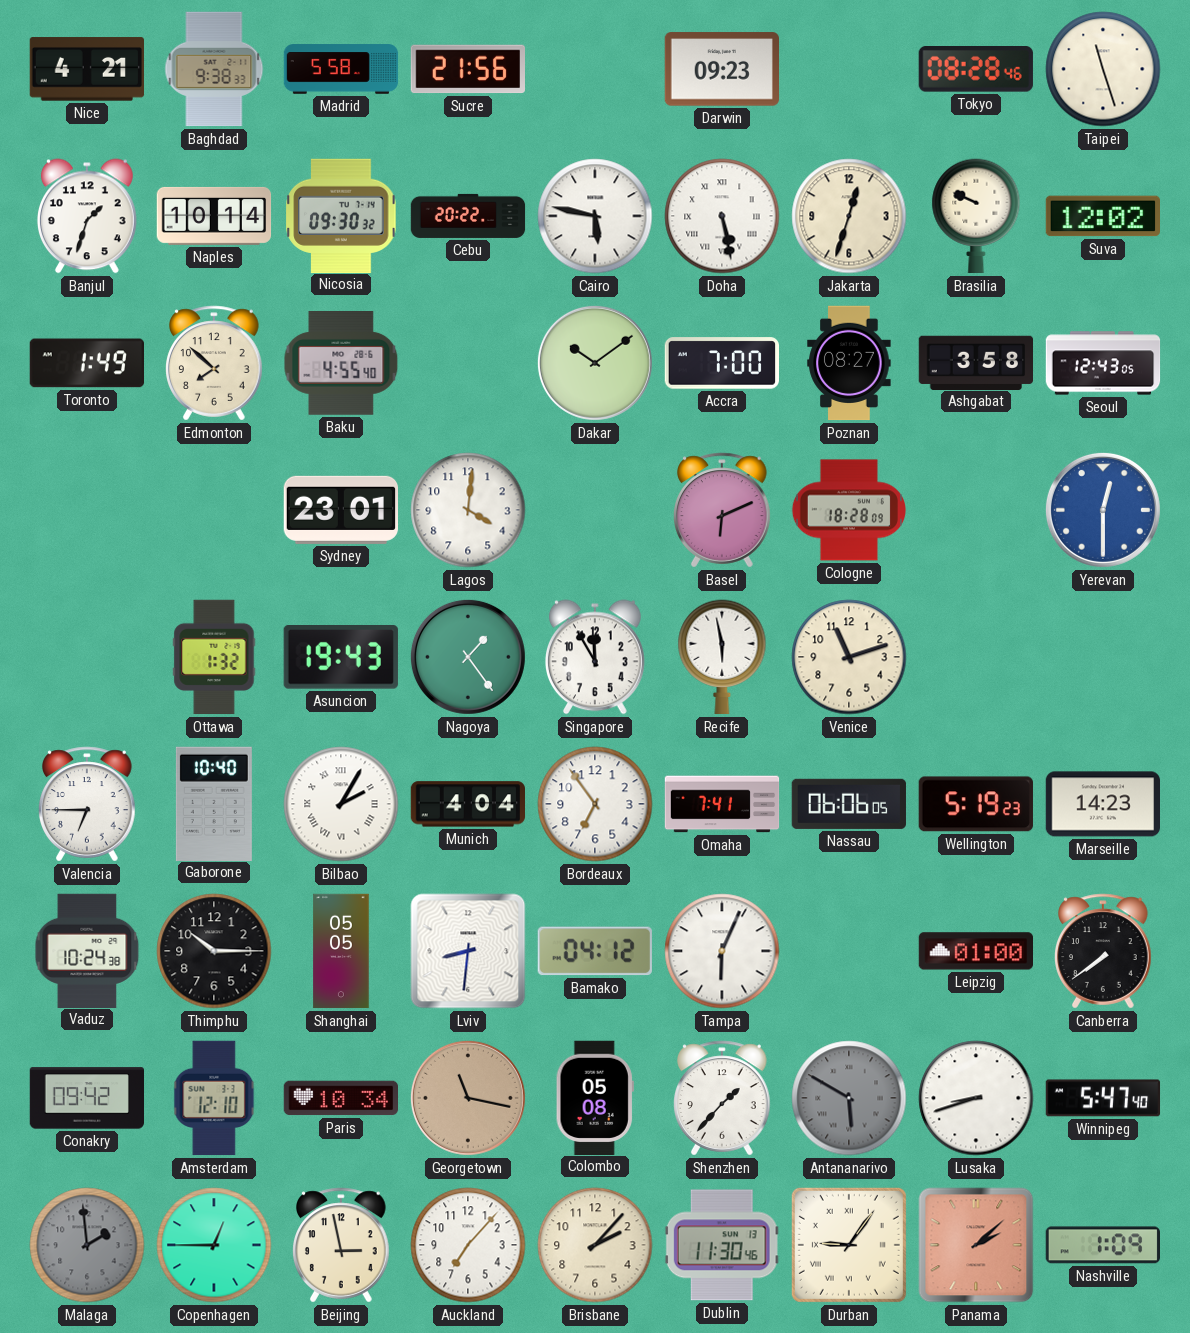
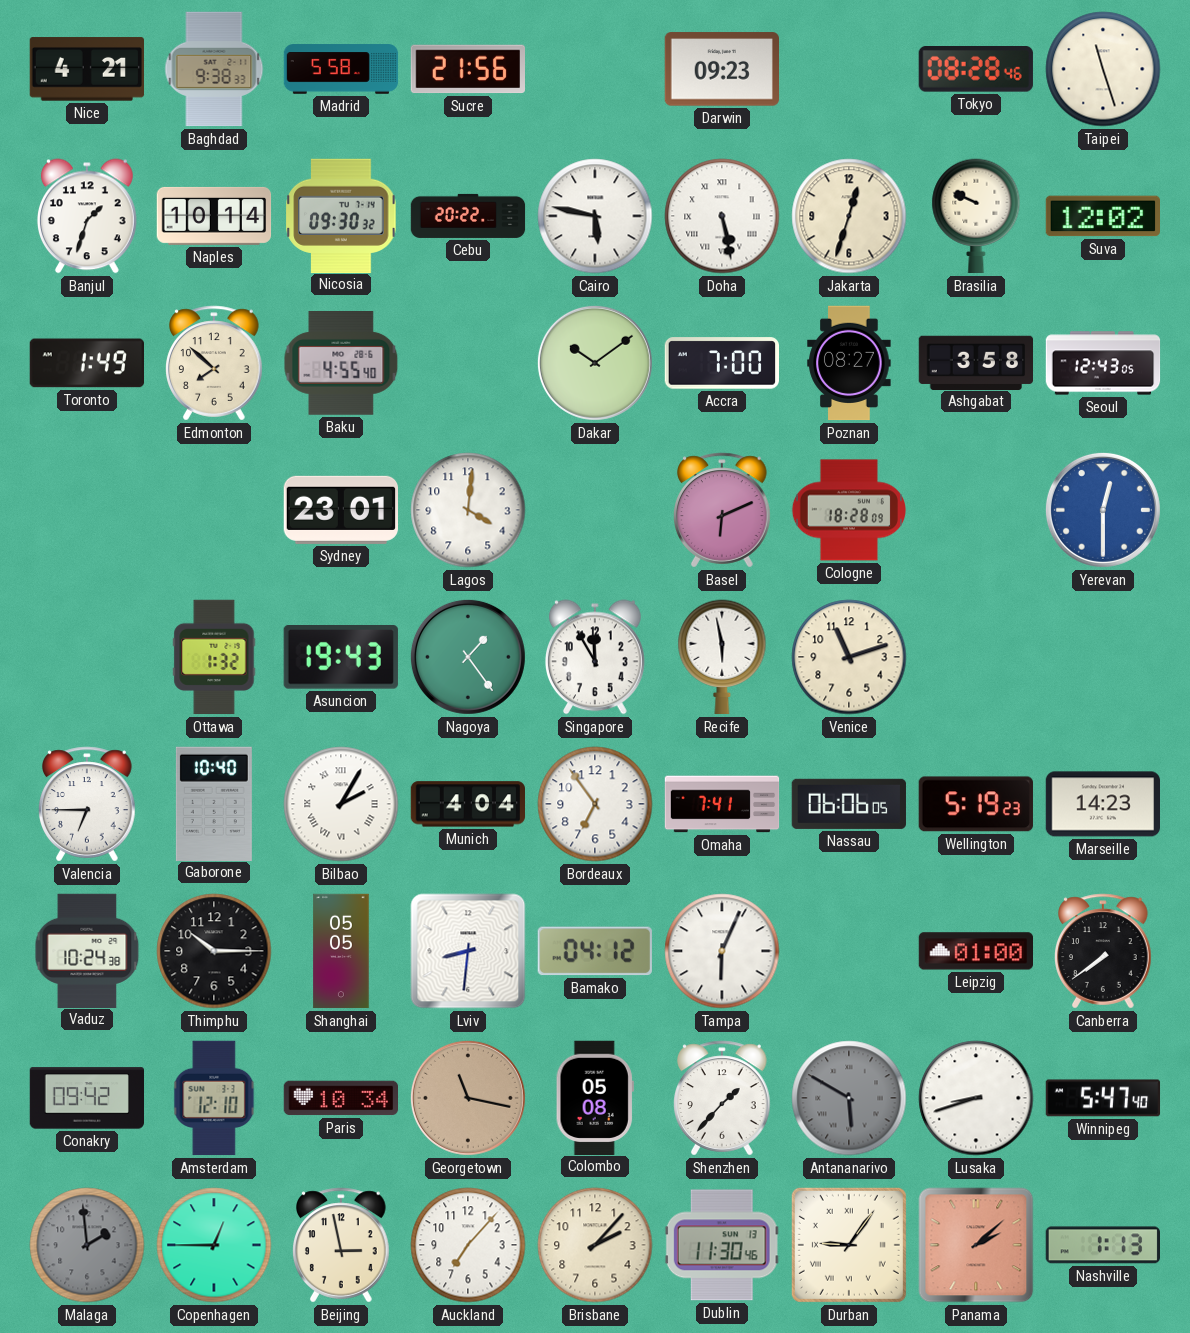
Nashville: 1:09 -> 1:13
